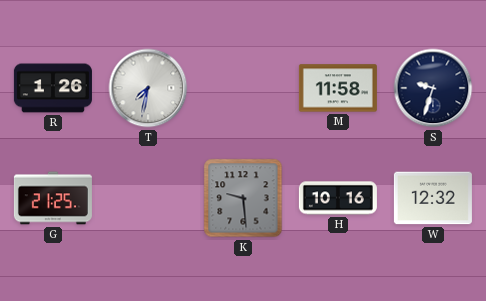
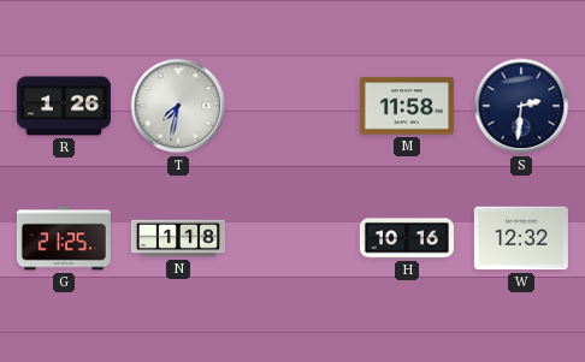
S: 9:33 -> 2:31
N: none -> 1:18
K: 9:29 -> none
